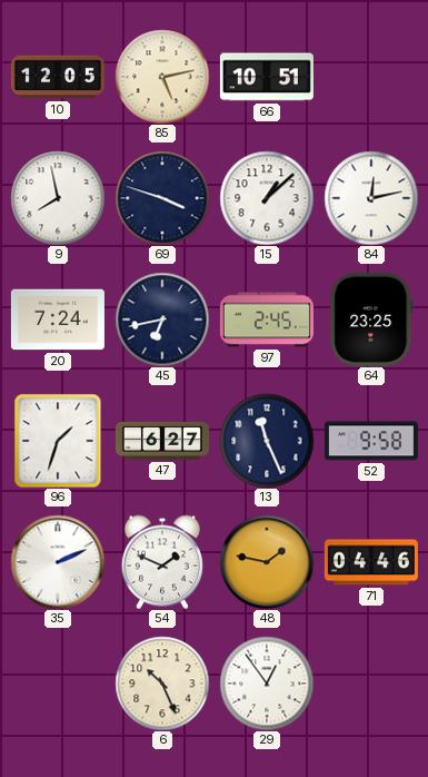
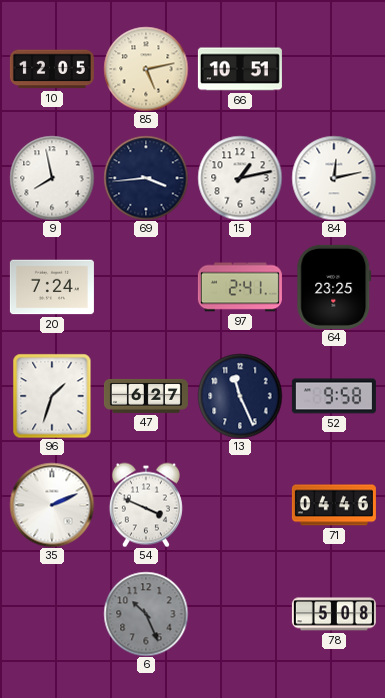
69: 3:48 -> 3:44
15: 1:08 -> 1:13
45: 6:43 -> none
97: 2:45 -> 2:41
54: 1:49 -> 3:49
48: 1:47 -> none
6 dial: cream -> grey
29: 12:54 -> none
78: none -> 5:08
